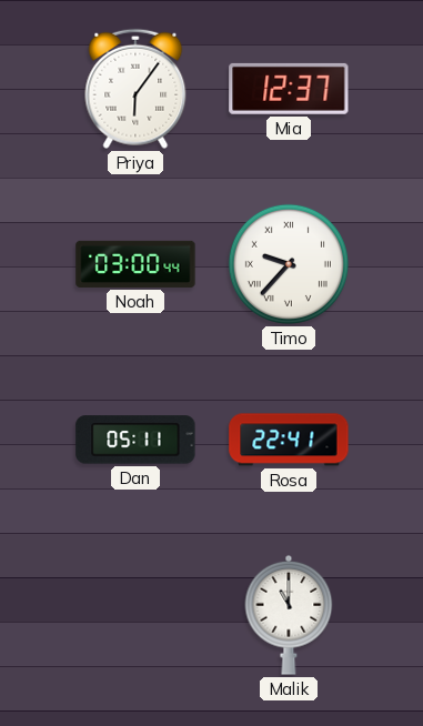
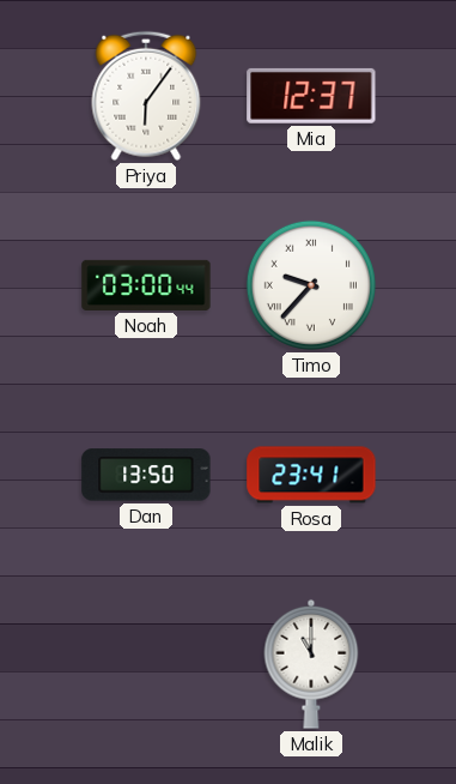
Dan: 05:11 -> 13:50
Rosa: 22:41 -> 23:41
